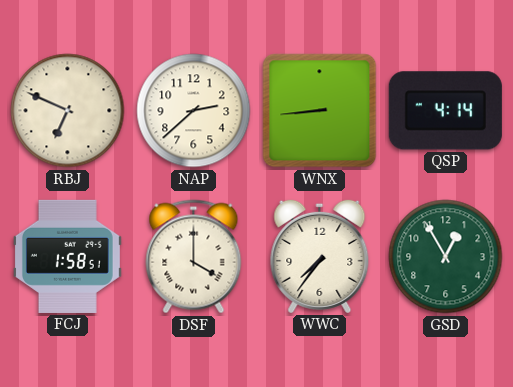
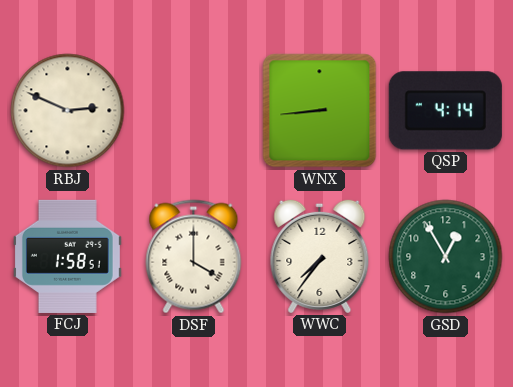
RBJ: 6:49 -> 2:49
NAP: 2:38 -> none
